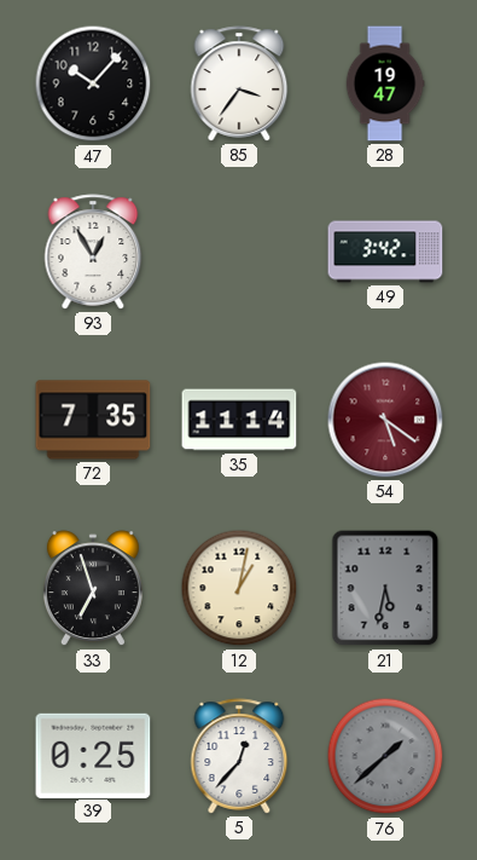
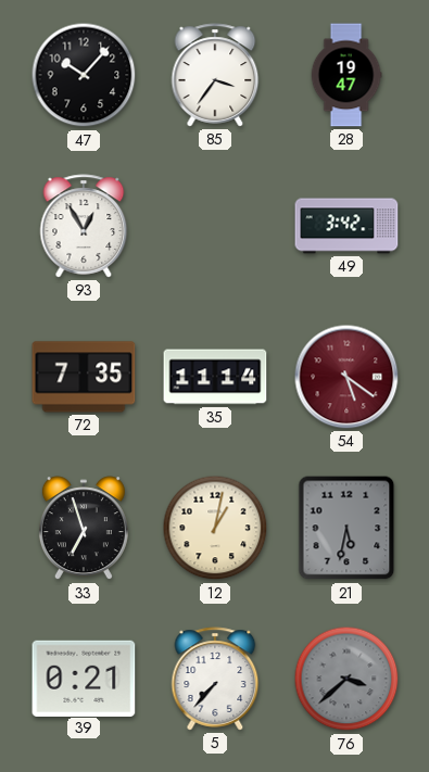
39: 0:25 -> 0:21
5: 12:37 -> 7:37
76: 1:38 -> 3:38
